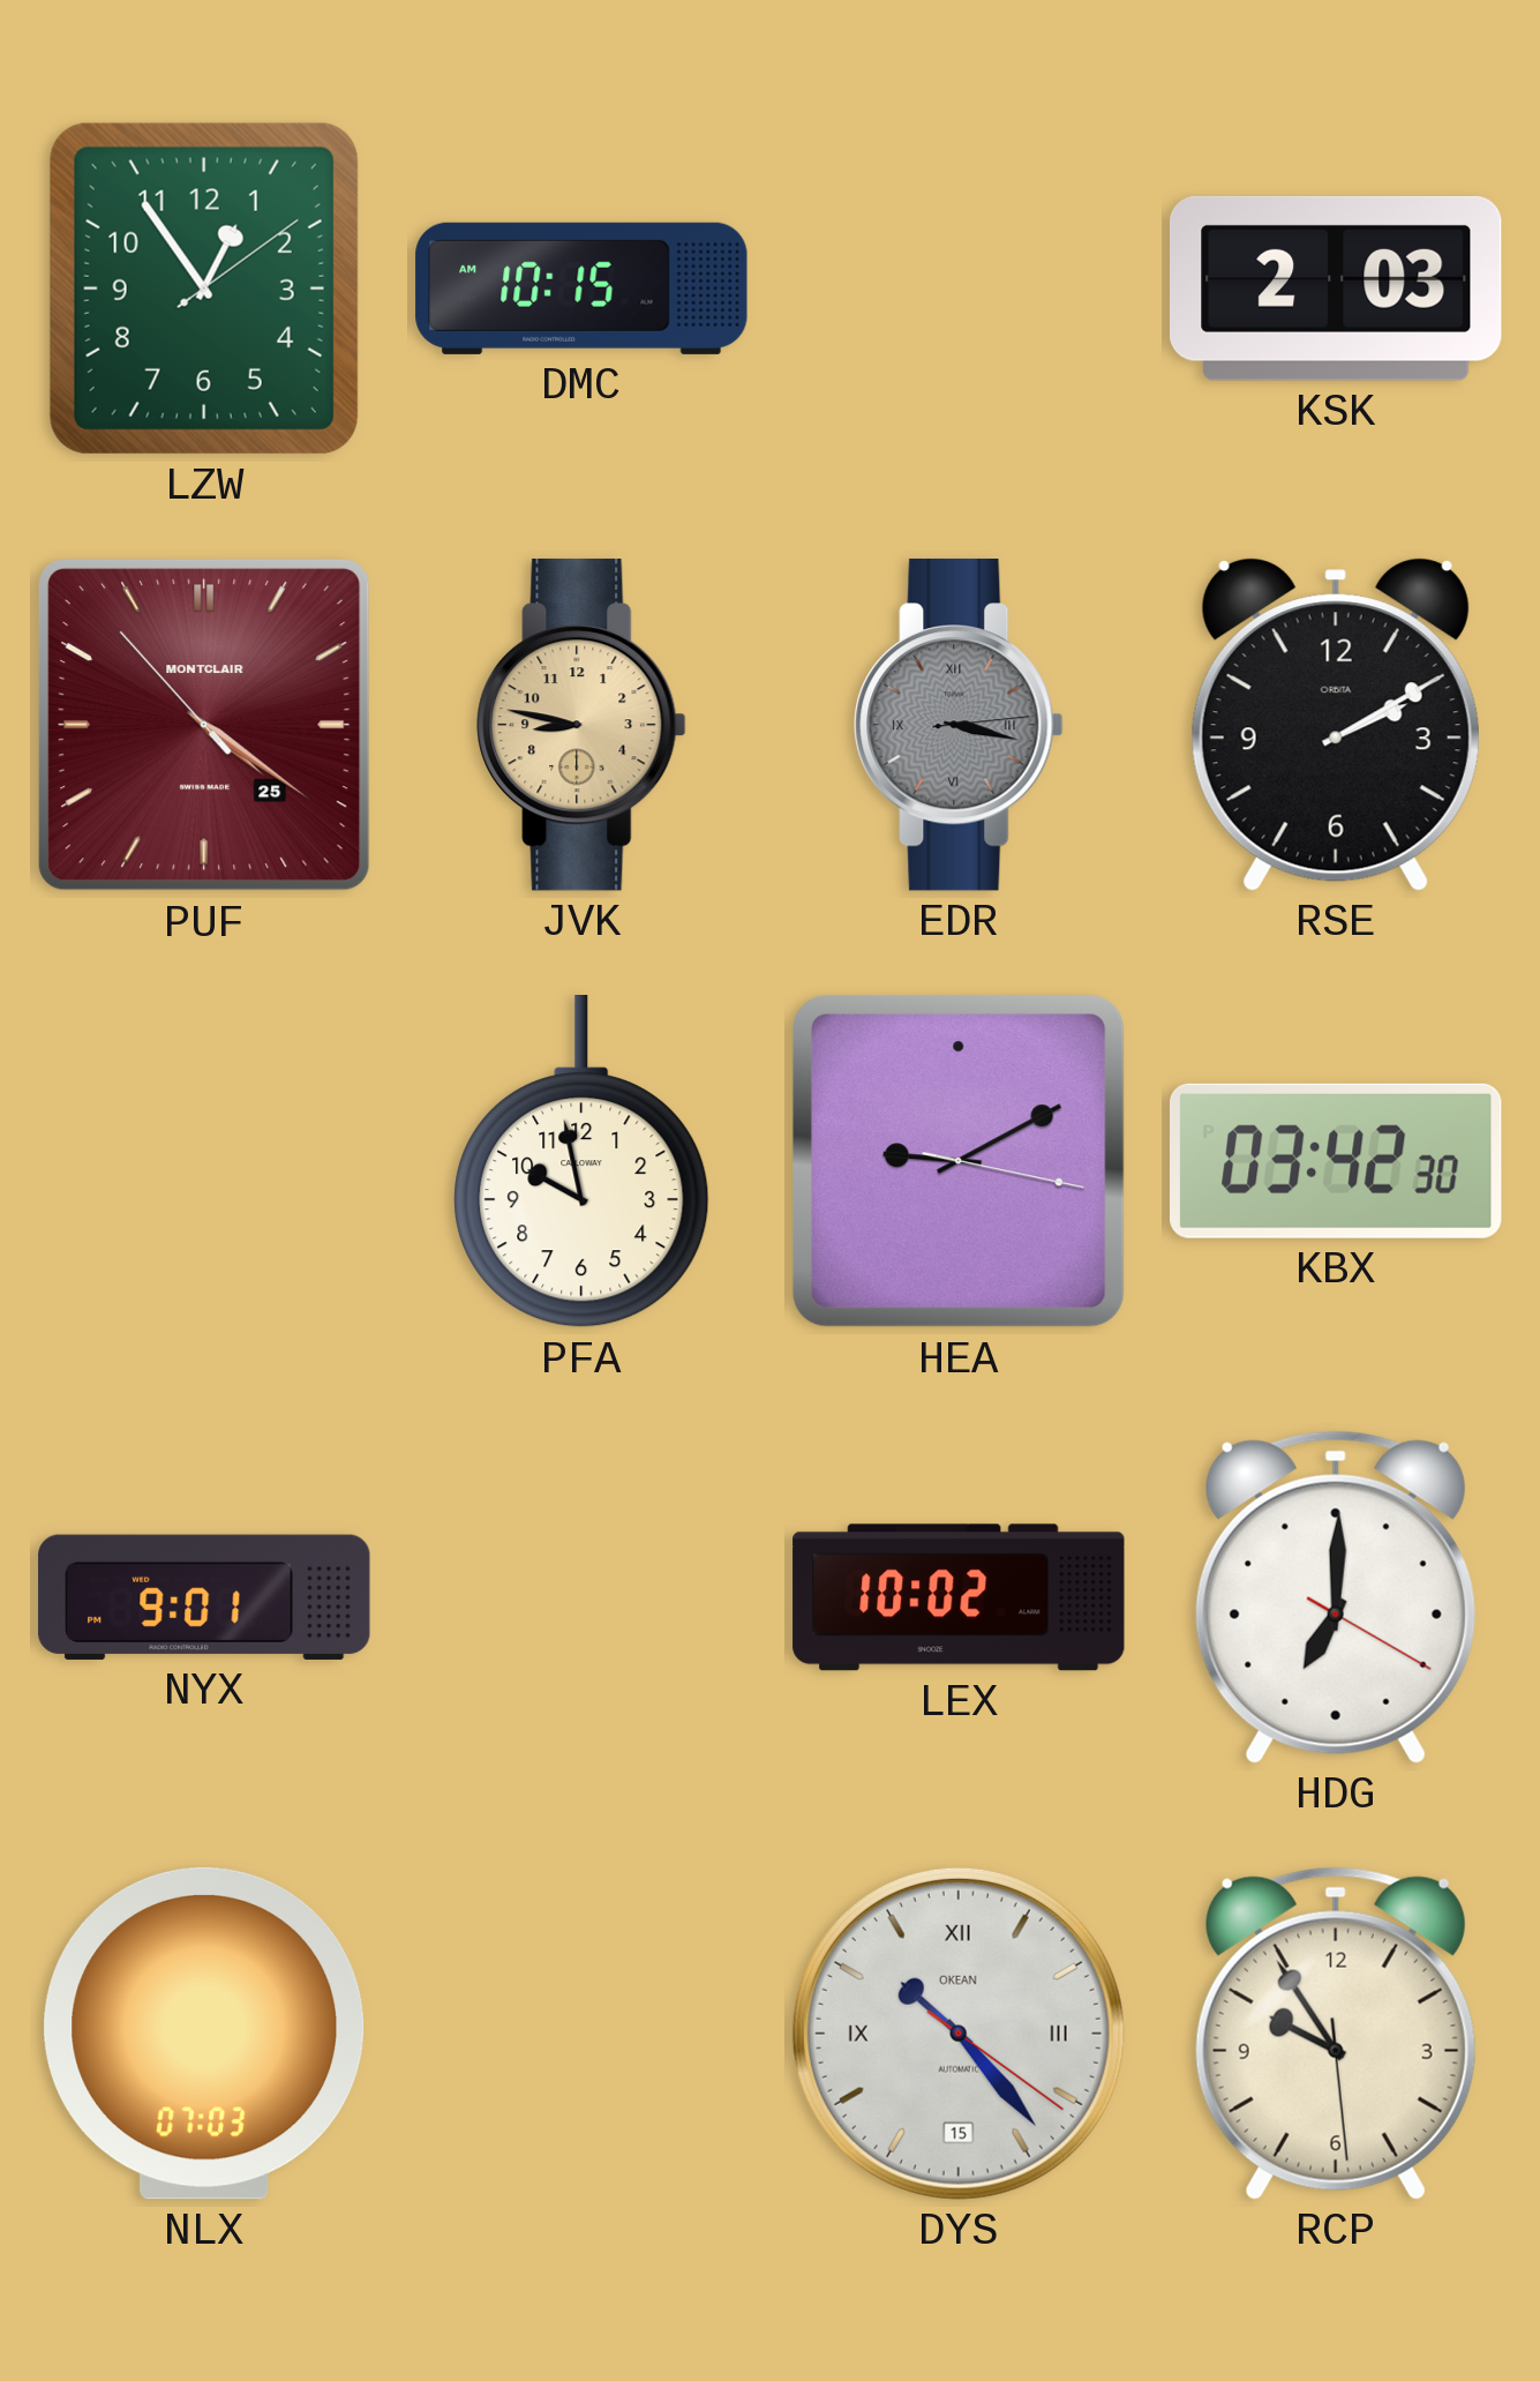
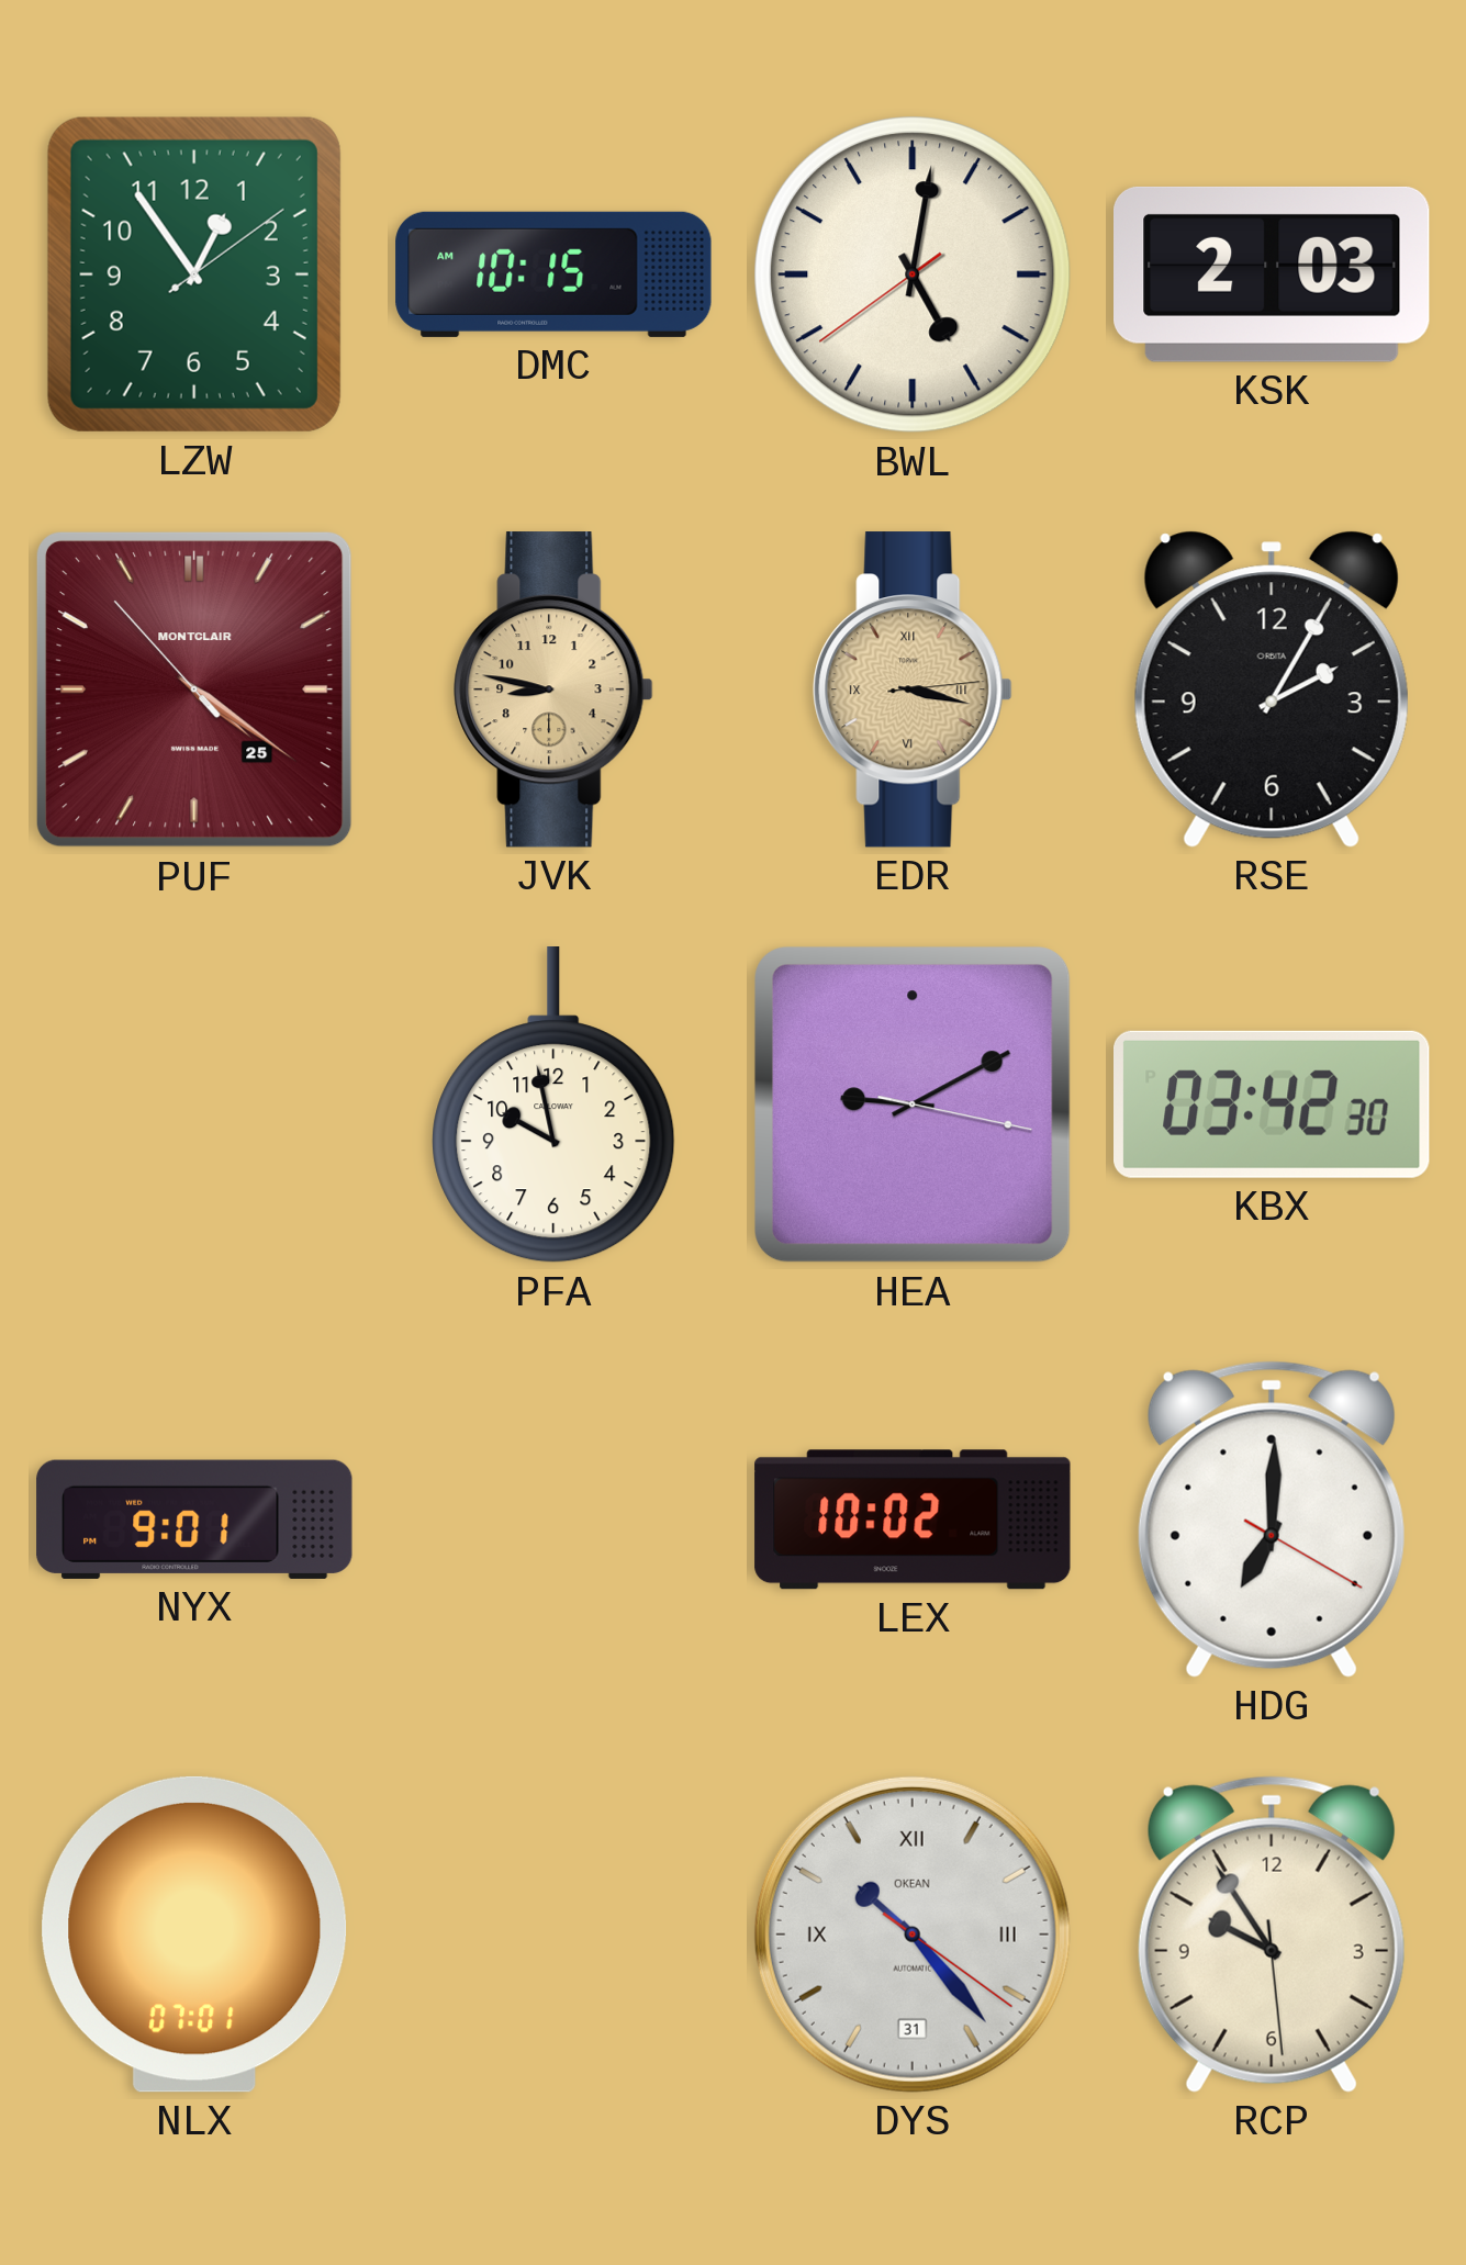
BWL: none -> 5:01
EDR dial: grey -> champagne
RSE: 2:10 -> 2:05
NLX: 07:03 -> 07:01
DYS date: 15 -> 31
